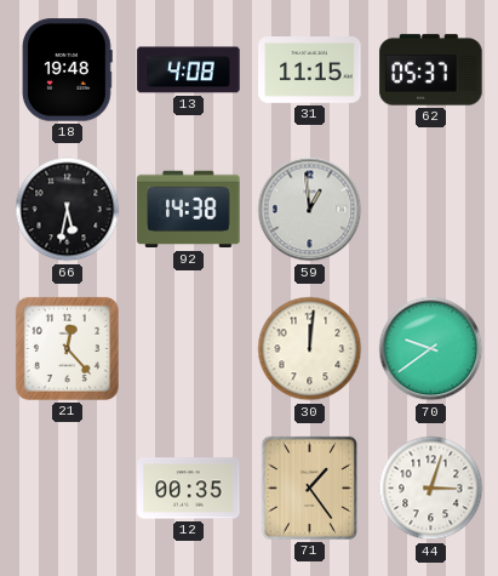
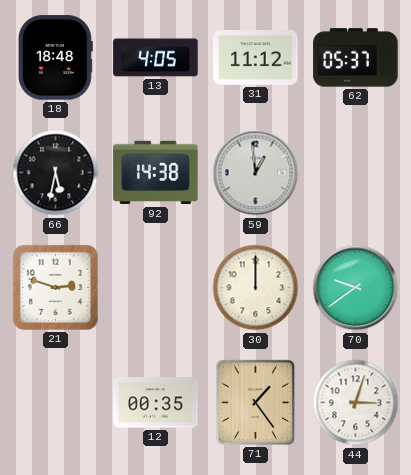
18: 19:48 -> 18:48
13: 4:08 -> 4:05
31: 11:15 -> 11:12
21: 12:23 -> 2:48
30: 12:01 -> 12:00
